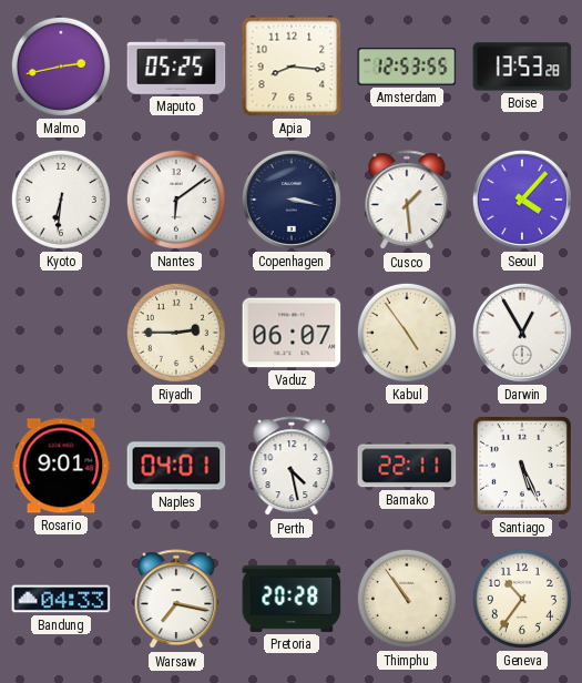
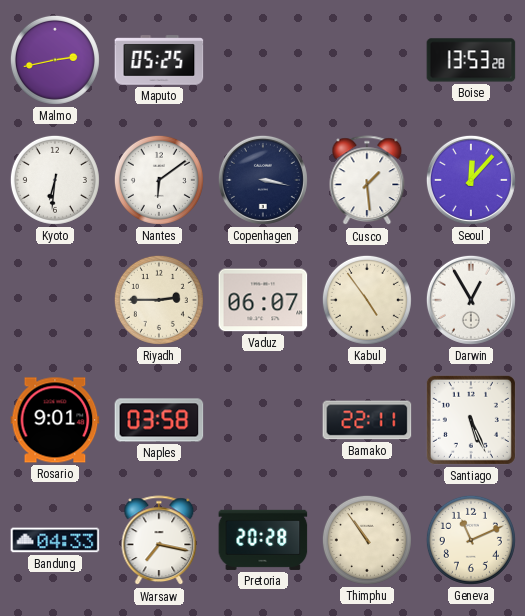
Apia: 8:16 -> none
Amsterdam: 12:53 -> none
Seoul: 4:07 -> 12:07
Naples: 04:01 -> 03:58
Perth: 4:28 -> none
Geneva: 10:36 -> 11:11
